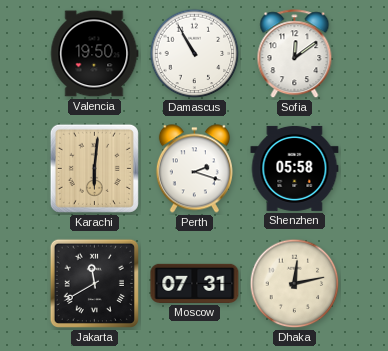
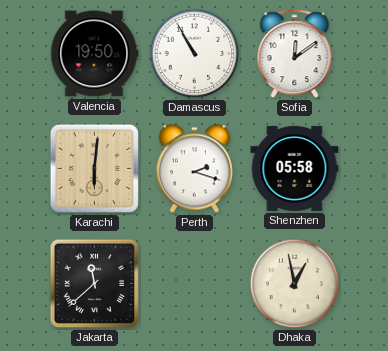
Jakarta: 11:40 -> 11:38
Moscow: 07:31 -> none
Dhaka: 12:13 -> 12:58
